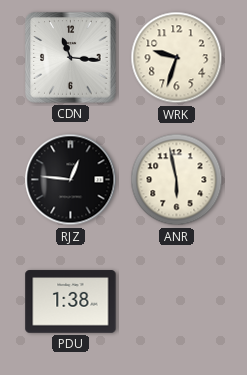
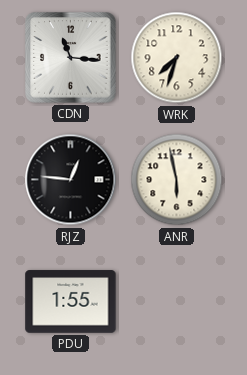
WRK: 9:33 -> 7:33
PDU: 1:38 -> 1:55
